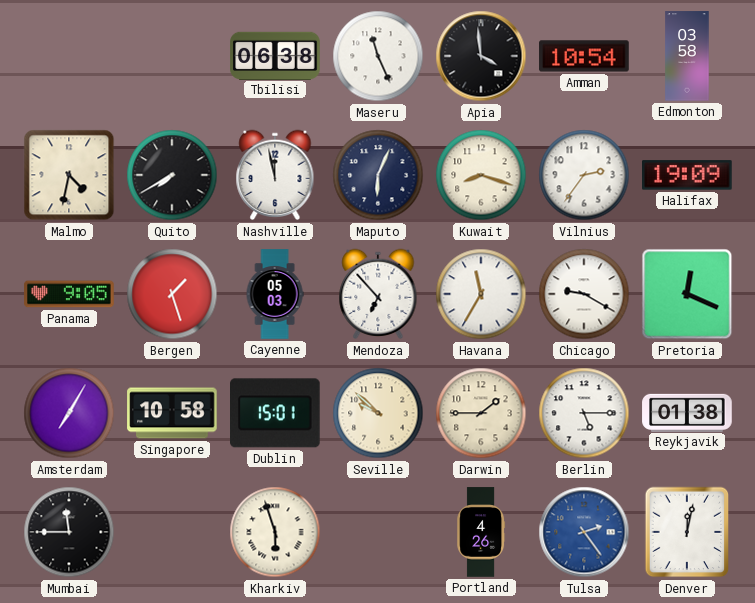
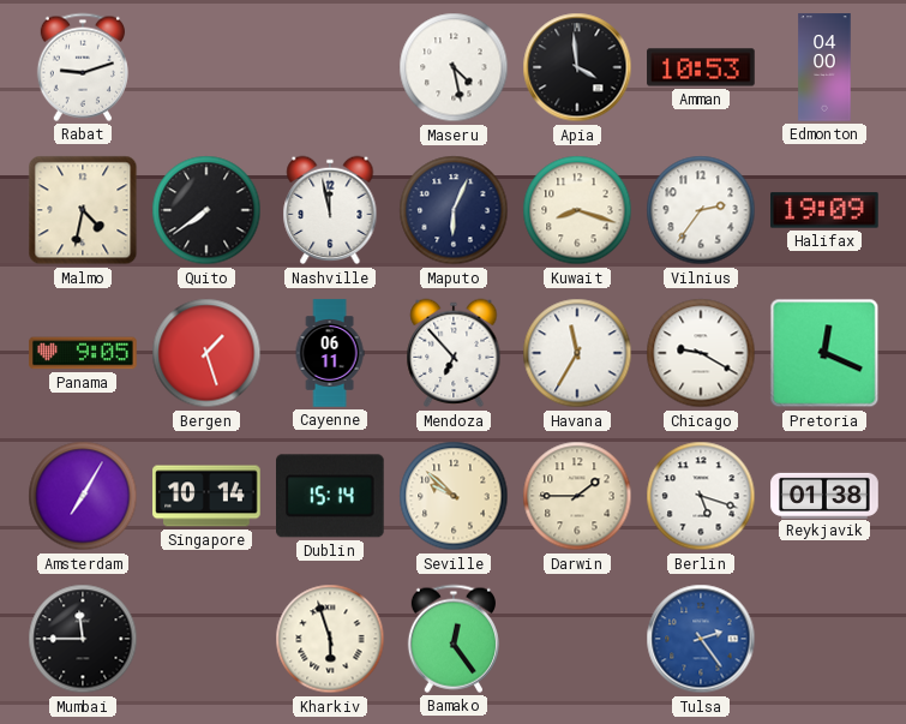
Rabat: none -> 9:12
Tbilisi: 06:38 -> none
Maseru: 11:26 -> 4:28
Amman: 10:54 -> 10:53
Edmonton: 03:58 -> 04:00
Quito: 7:40 -> 7:39
Cayenne: 05:03 -> 06:11
Singapore: 10:58 -> 10:14
Dublin: 15:01 -> 15:14
Berlin: 5:15 -> 5:18
Bamako: none -> 12:24
Portland: 4:26 -> none
Denver: 12:02 -> none
